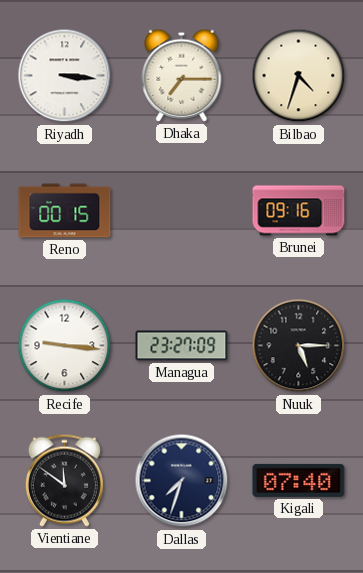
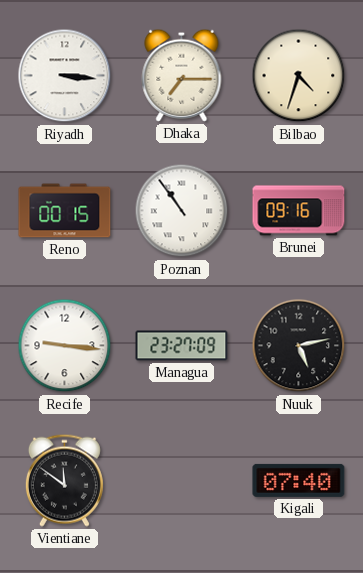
Poznan: none -> 10:54
Nuuk: 5:15 -> 5:13
Dallas: 7:33 -> none
